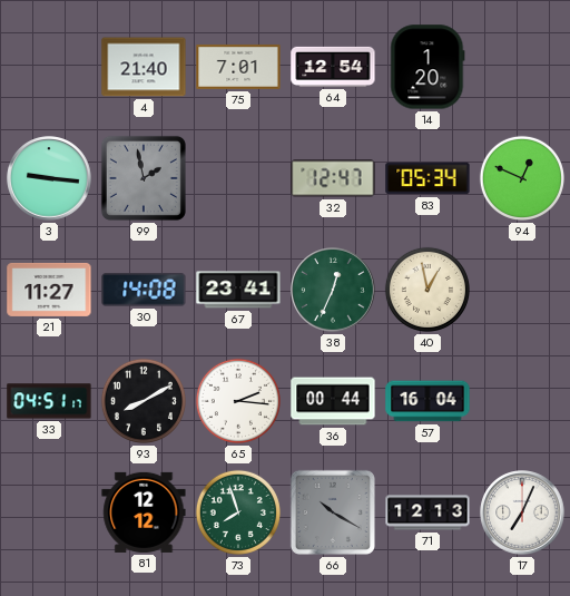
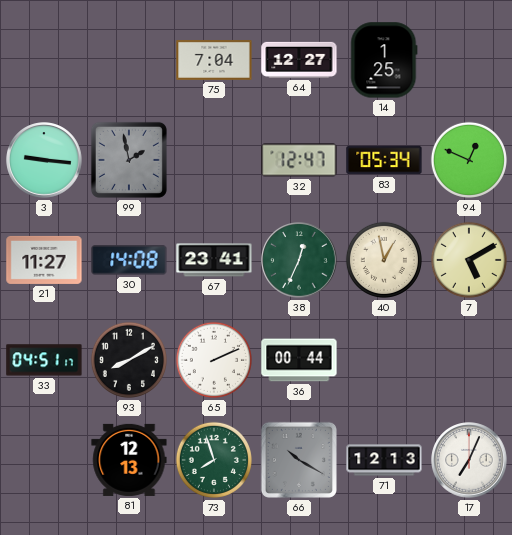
4: 21:40 -> none
75: 7:01 -> 7:04
64: 12:54 -> 12:27
14: 1:20 -> 1:25
7: none -> 5:10
65: 2:16 -> 2:11
57: 16:04 -> none
81: 12:12 -> 12:13
